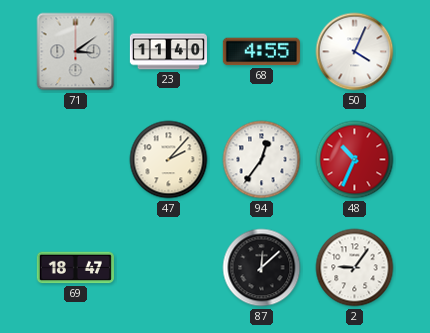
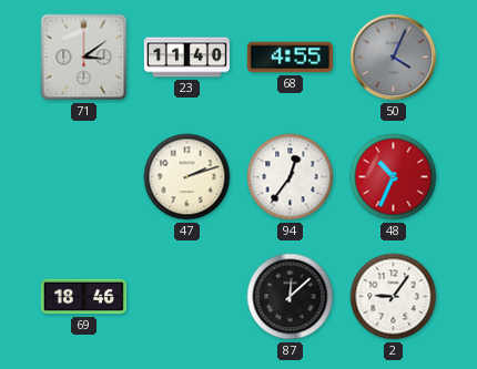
50 dial: white -> grey
47: 2:07 -> 2:12
69: 18:47 -> 18:46
